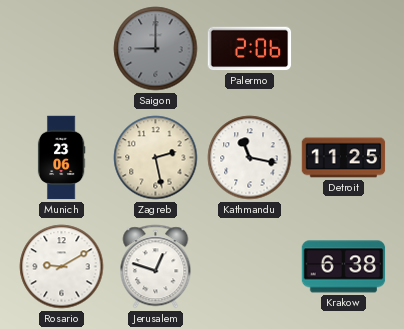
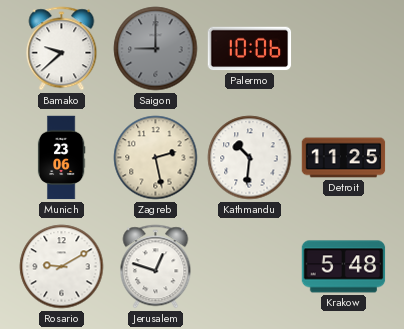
Bamako: none -> 9:38
Palermo: 2:06 -> 10:06
Kathmandu: 11:17 -> 10:31
Krakow: 6:38 -> 5:48
